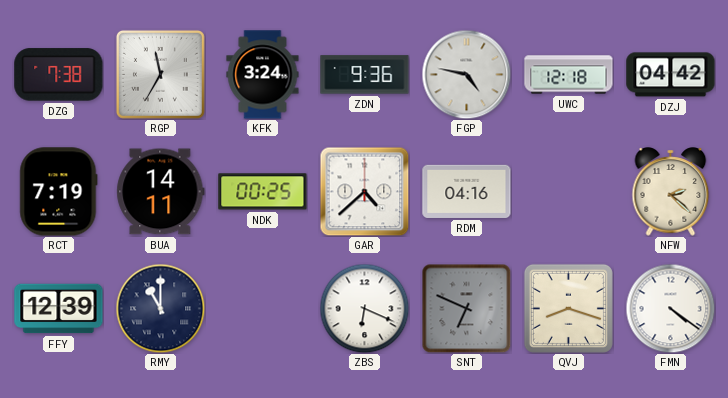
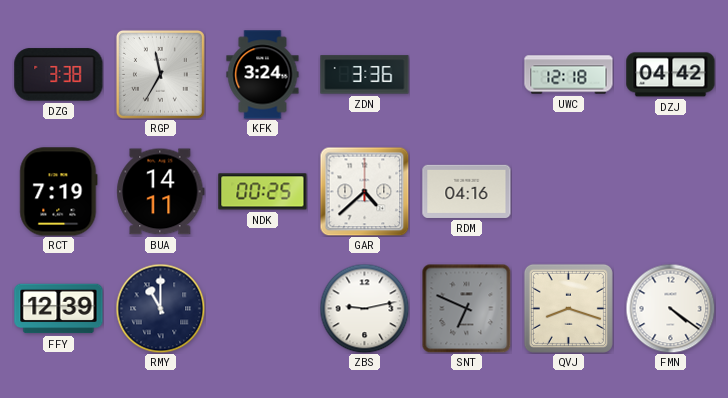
DZG: 7:38 -> 3:38
ZDN: 9:36 -> 3:36
FGP: 4:47 -> none
NFW: 2:22 -> none
ZBS: 6:19 -> 9:13
